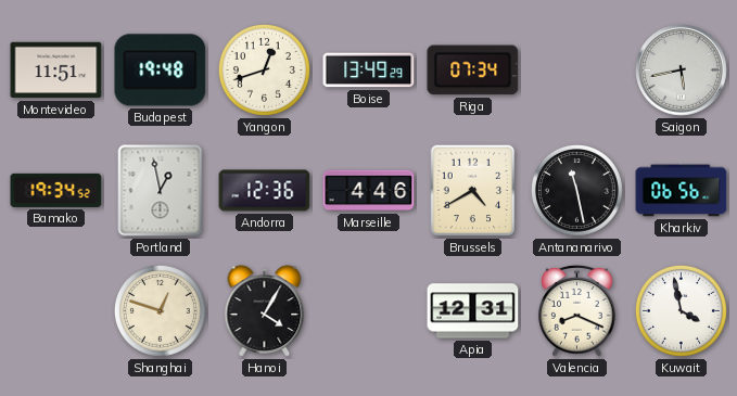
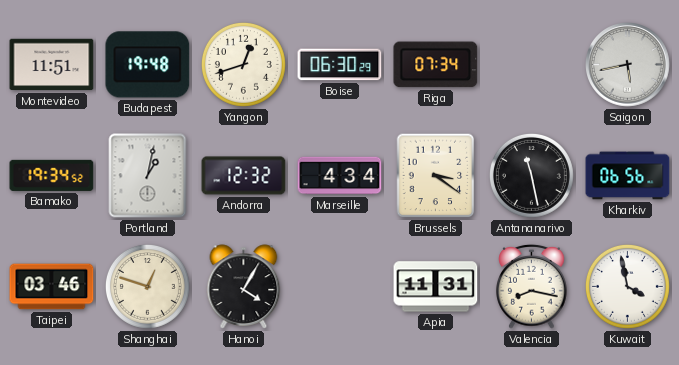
Boise: 13:49 -> 06:30
Portland: 12:58 -> 1:02
Andorra: 12:36 -> 12:32
Marseille: 4:46 -> 4:34
Brussels: 4:40 -> 3:21
Taipei: none -> 03:46
Apia: 12:31 -> 11:31
Valencia: 8:19 -> 8:17
